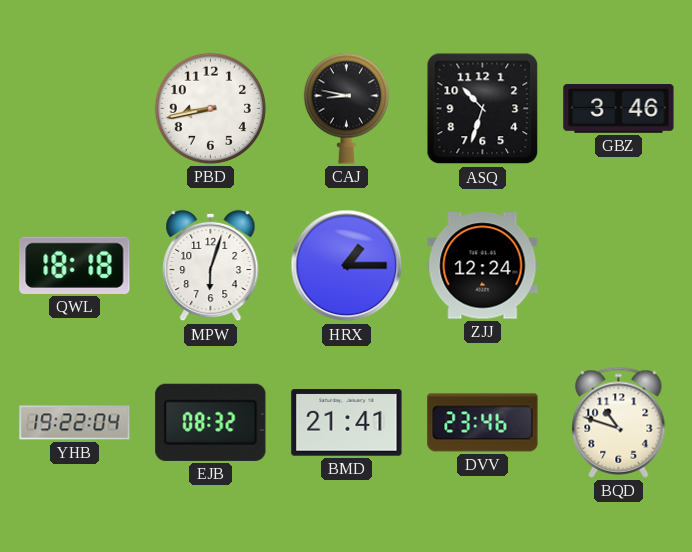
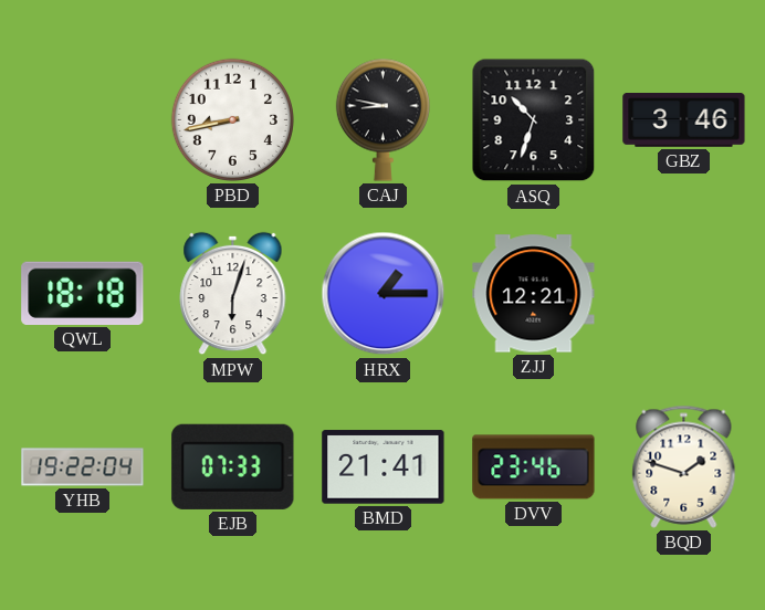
ZJJ: 12:24 -> 12:21
EJB: 08:32 -> 07:33
BQD: 10:48 -> 1:48
